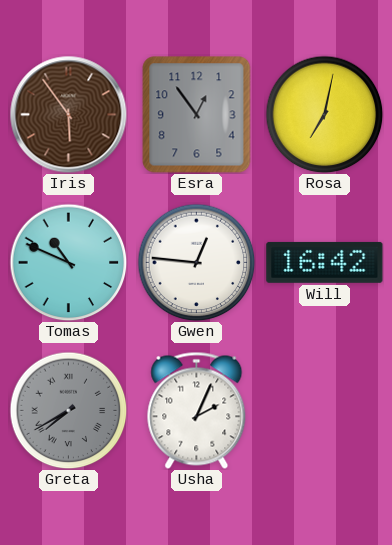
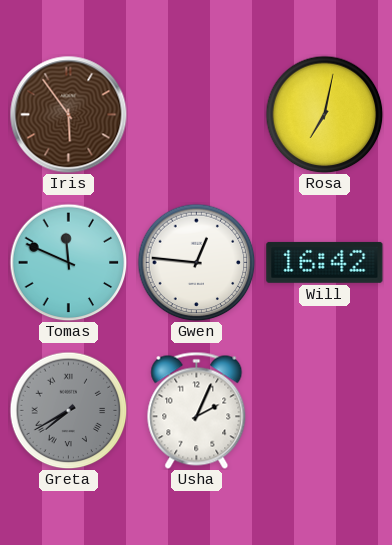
Esra: 12:54 -> none
Tomas: 10:49 -> 11:49
